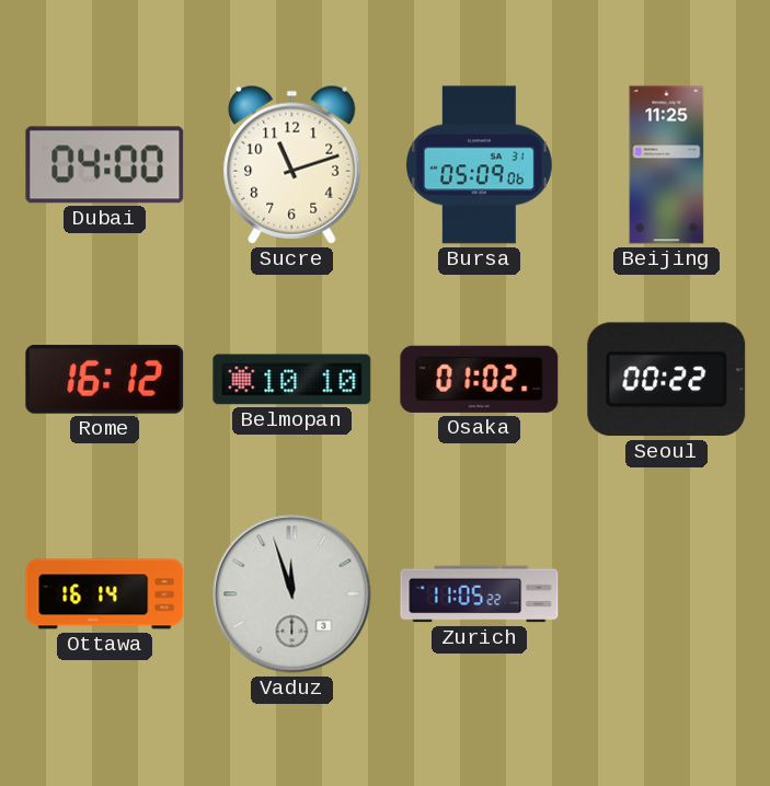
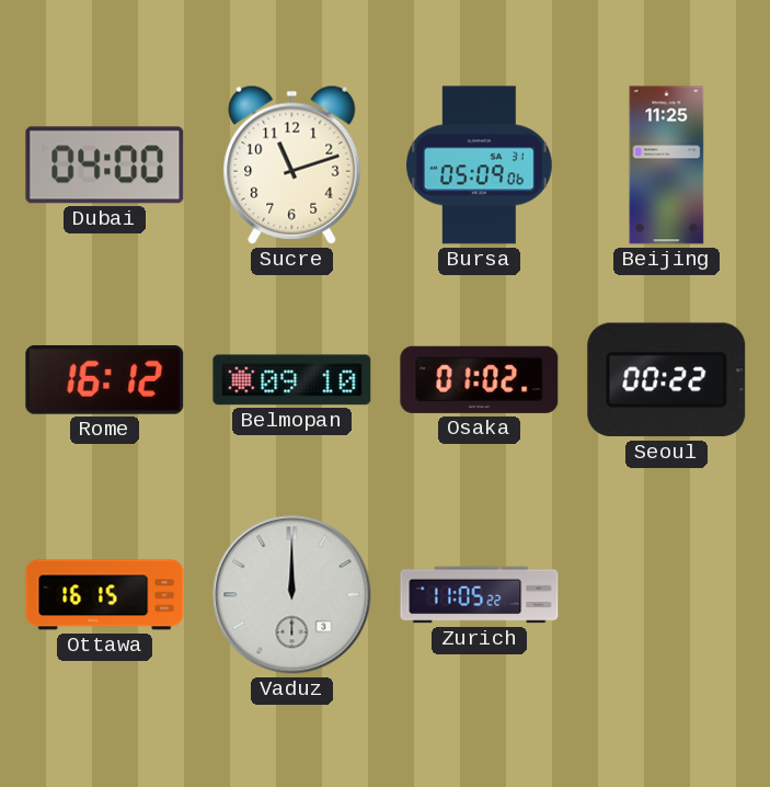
Belmopan: 10:10 -> 09:10
Ottawa: 16:14 -> 16:15
Vaduz: 11:57 -> 12:00
